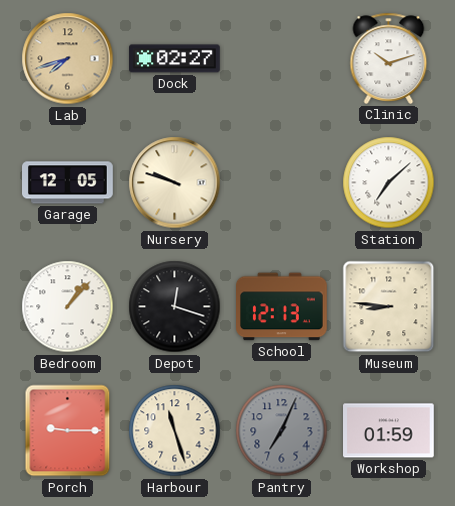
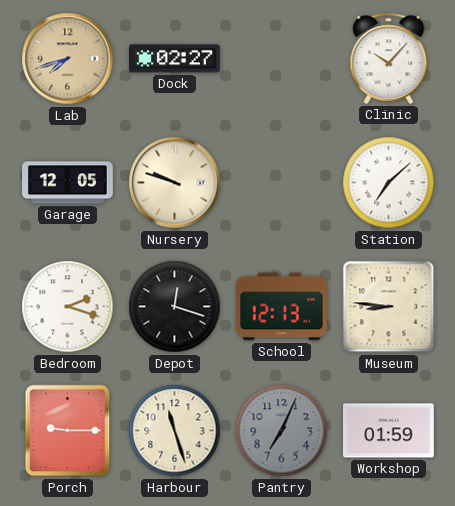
Clinic: 10:12 -> 10:07
Bedroom: 1:07 -> 2:18
